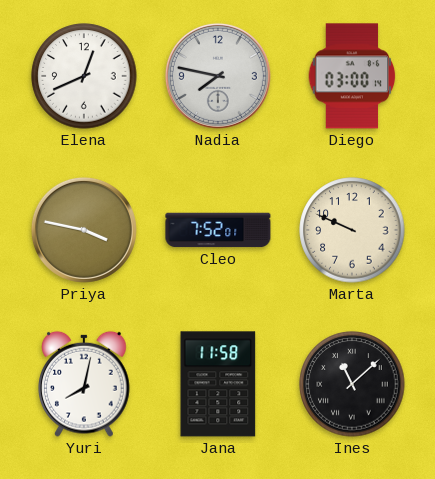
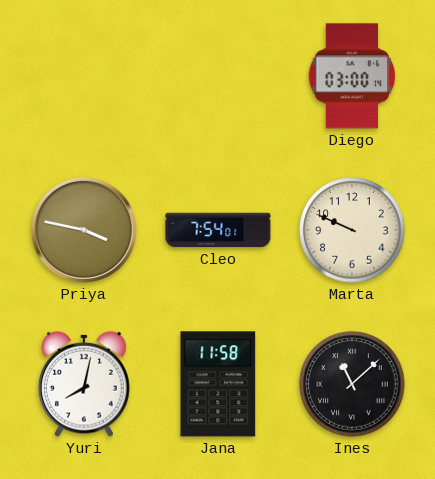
Elena: 12:41 -> none
Nadia: 7:47 -> none
Cleo: 7:52 -> 7:54
